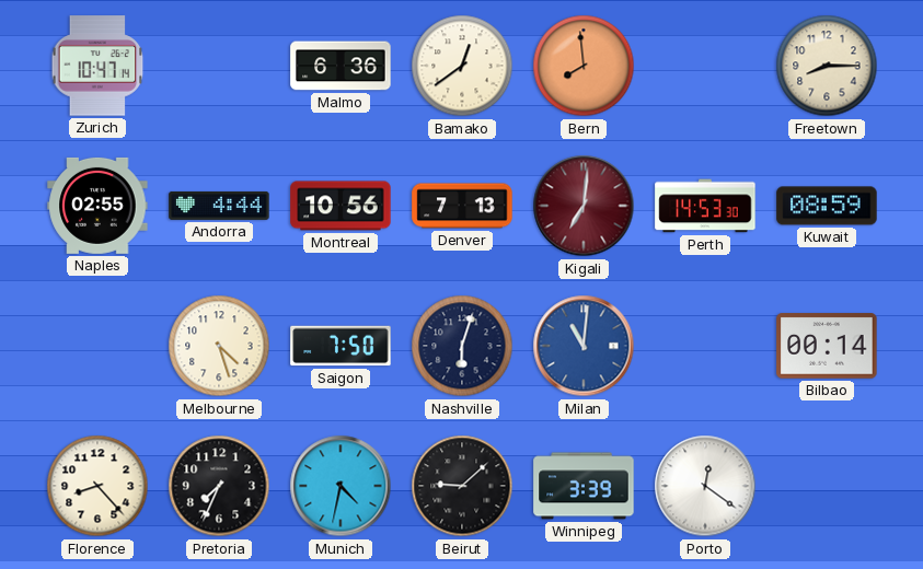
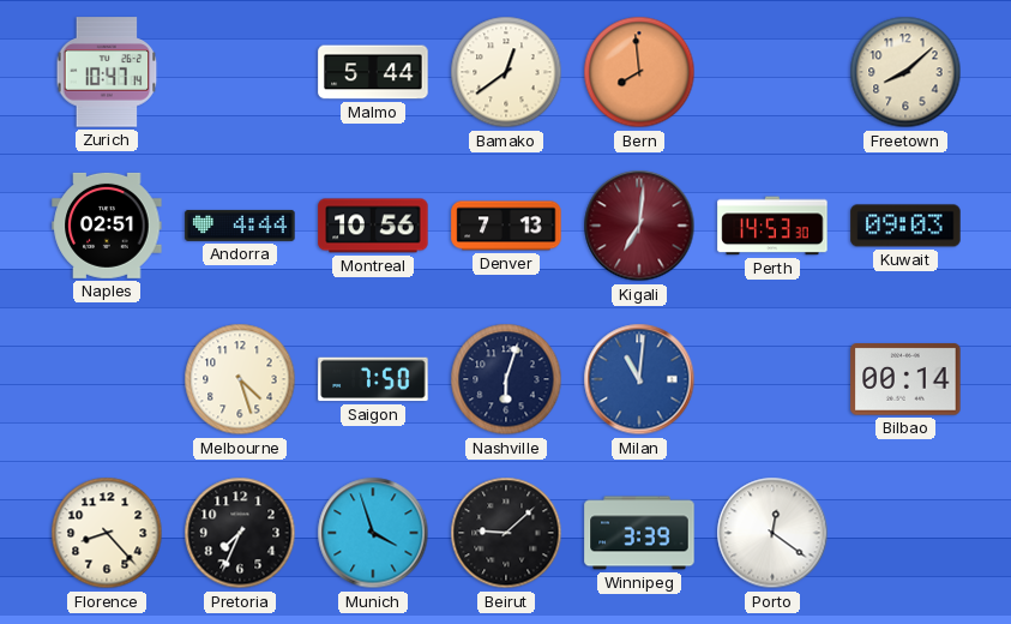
Malmo: 6:36 -> 5:44
Freetown: 8:15 -> 8:08
Naples: 02:55 -> 02:51
Kuwait: 08:59 -> 09:03
Munich: 4:32 -> 3:57
